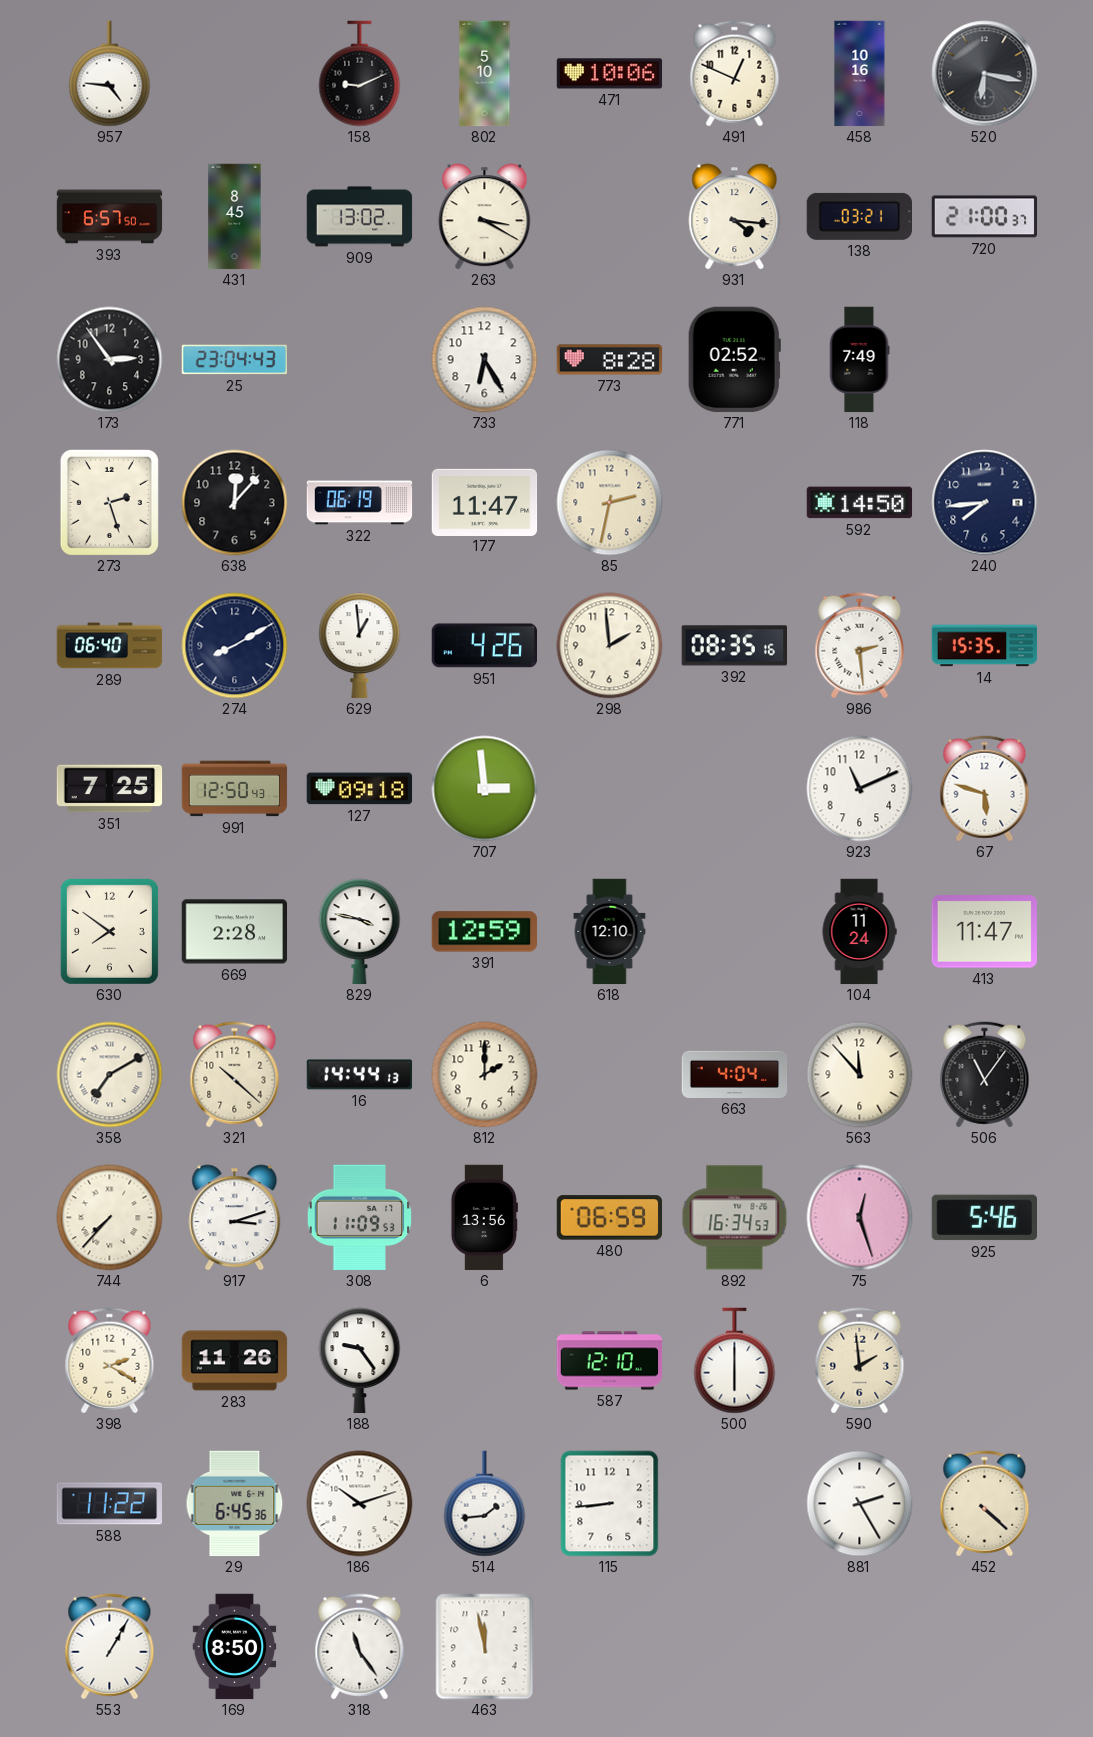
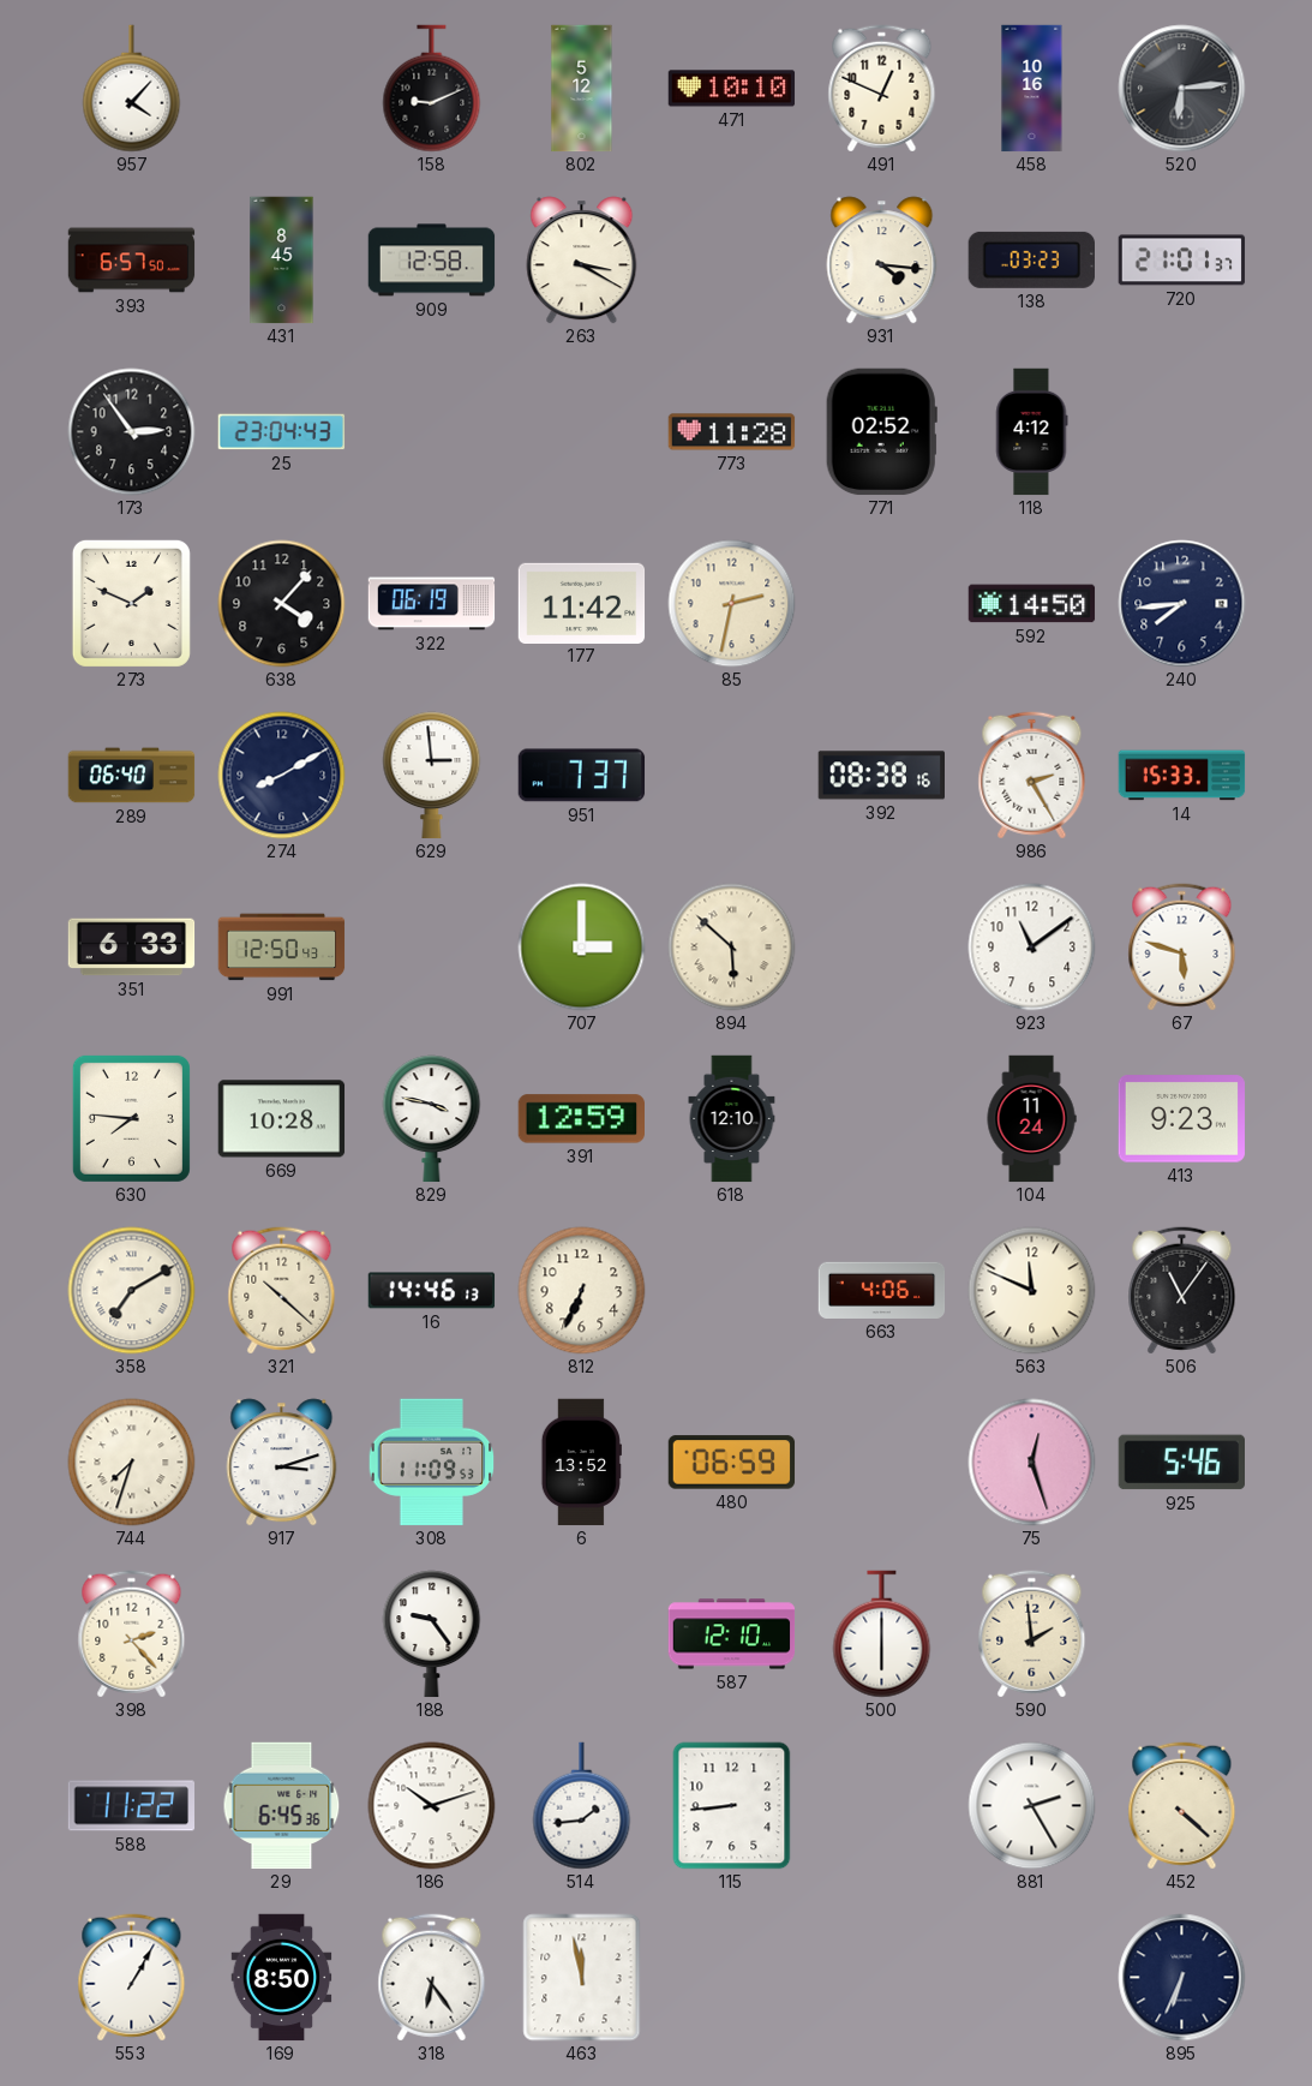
957: 4:46 -> 4:07
802: 5:10 -> 5:12
471: 10:06 -> 10:10
520: 6:17 -> 6:14
909: 13:02 -> 12:58
138: 03:21 -> 03:23
720: 21:00 -> 21:01
733: 6:25 -> none
773: 8:28 -> 11:28
118: 7:49 -> 4:12
273: 2:27 -> 1:49
638: 12:07 -> 4:07
177: 11:47 -> 11:42
629: 12:59 -> 2:59
951: 4:26 -> 7:37
298: 1:59 -> none
392: 08:35 -> 08:38
986: 2:29 -> 2:25
14: 15:35 -> 15:33
351: 7:25 -> 6:33
127: 09:18 -> none
707: 2:59 -> 3:00
894: none -> 5:52
923: 11:11 -> 11:09
630: 7:51 -> 7:46
669: 2:28 -> 10:28
413: 11:47 -> 9:23
16: 14:44 -> 14:46
812: 2:00 -> 6:34
663: 4:04 -> 4:06
563: 11:53 -> 11:49
744: 7:37 -> 7:33
6: 13:56 -> 13:52
892: 16:34 -> none
398: 2:20 -> 2:23
283: 11:26 -> none
318: 11:24 -> 6:24
895: none -> 6:34
